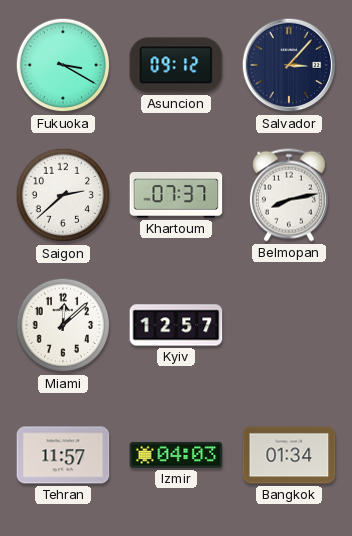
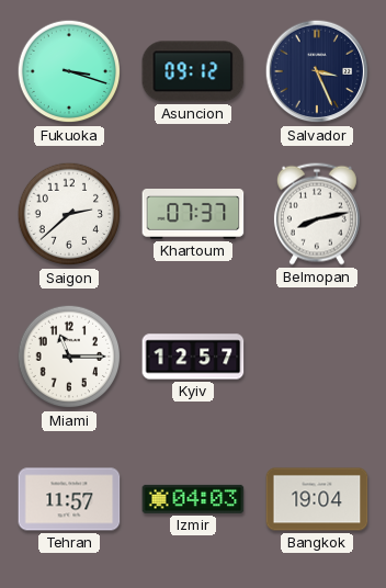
Fukuoka: 3:20 -> 3:18
Salvador: 3:07 -> 3:26
Miami: 12:08 -> 11:15
Bangkok: 01:34 -> 19:04
